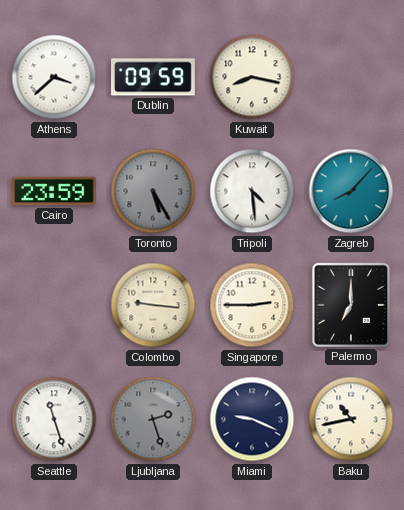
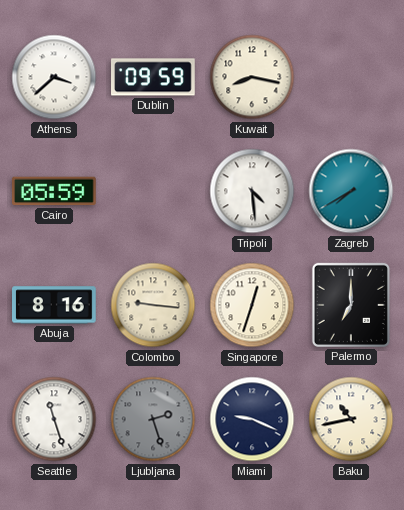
Cairo: 23:59 -> 05:59
Toronto: 5:25 -> none
Zagreb: 8:07 -> 7:40
Abuja: none -> 8:16
Singapore: 2:45 -> 12:33
